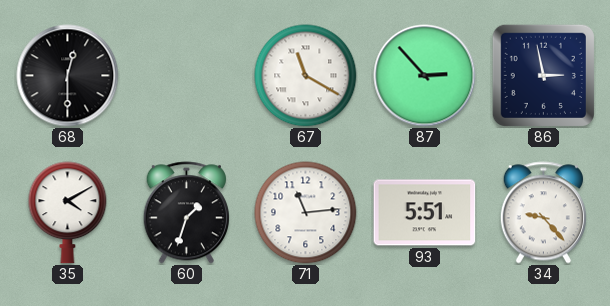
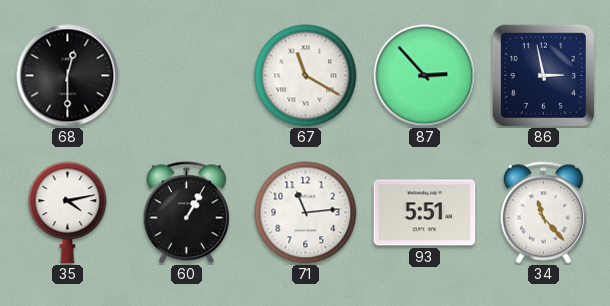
35: 4:10 -> 4:13
60: 1:33 -> 1:05
34: 9:23 -> 11:23
